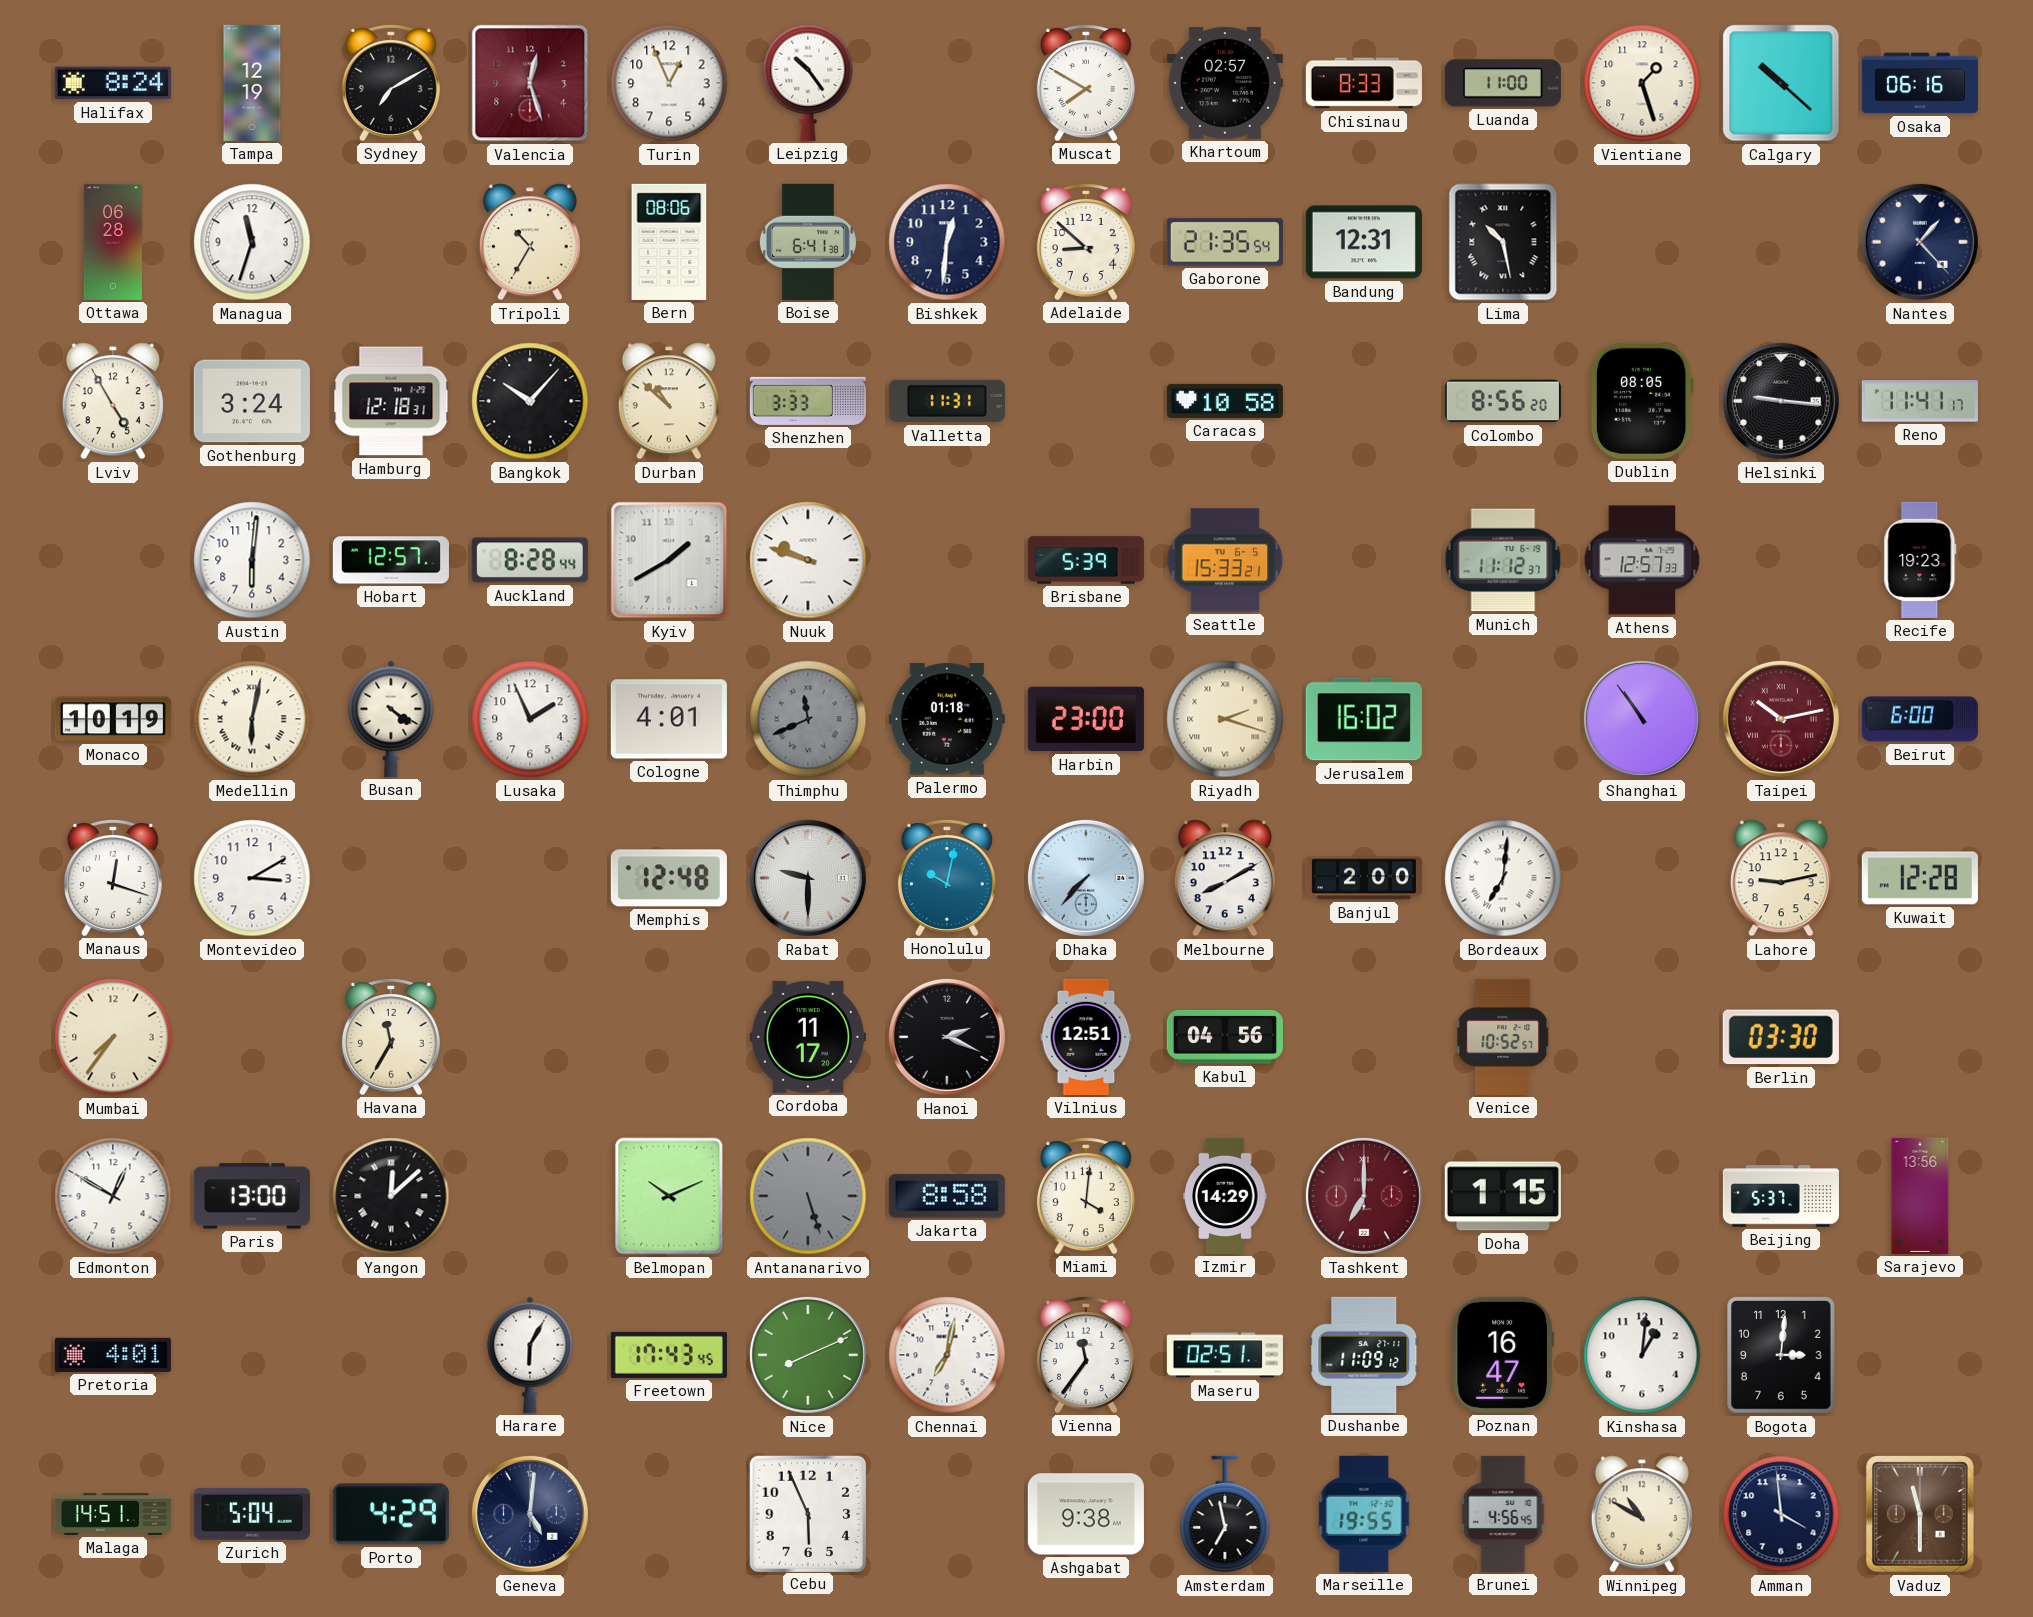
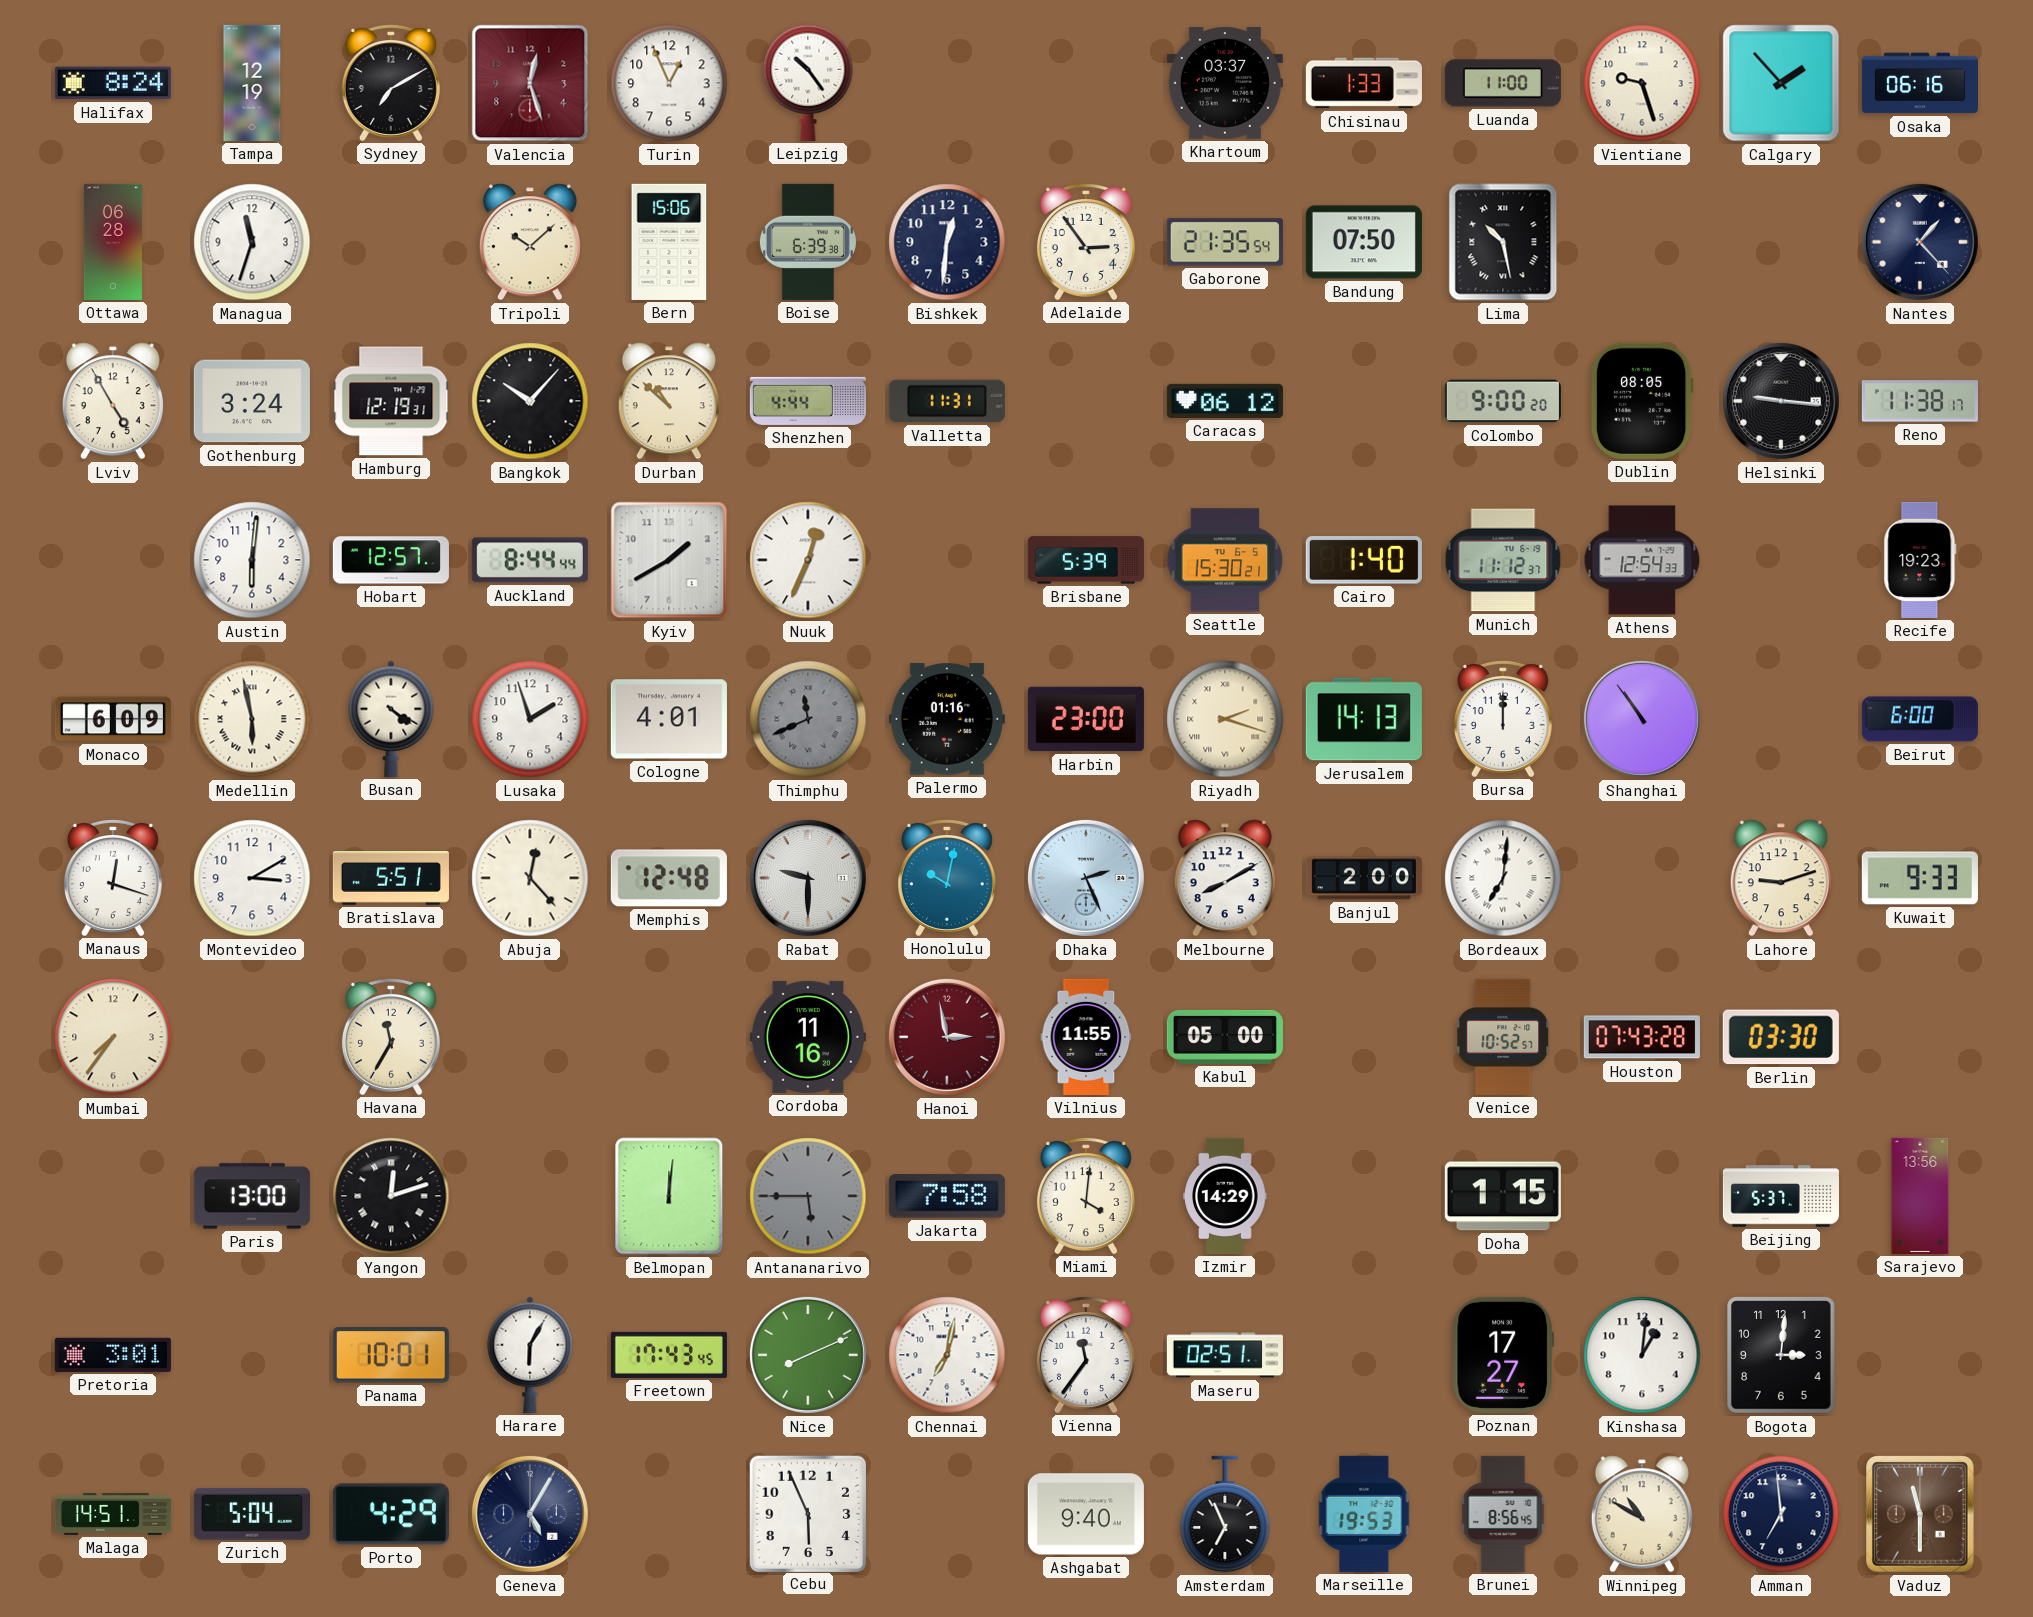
Muscat: 7:50 -> none
Khartoum: 02:57 -> 03:37
Chisinau: 8:33 -> 1:33
Vientiane: 1:27 -> 9:27
Calgary: 10:22 -> 1:53
Tripoli: 10:35 -> 10:08
Bern: 08:06 -> 15:06
Boise: 6:41 -> 6:39
Adelaide: 8:52 -> 2:54
Bandung: 12:31 -> 07:50
Hamburg: 12:18 -> 12:19
Shenzhen: 3:33 -> 4:44
Caracas: 10:58 -> 06:12
Colombo: 8:56 -> 9:00
Reno: 11:41 -> 11:38
Auckland: 8:28 -> 8:44
Nuuk: 9:48 -> 12:34
Seattle: 15:33 -> 15:30
Cairo: none -> 1:40
Athens: 12:57 -> 12:54
Monaco: 10:19 -> 6:09
Medellin: 6:02 -> 5:58
Lusaka: 1:56 -> 1:57
Palermo: 01:18 -> 01:16
Jerusalem: 16:02 -> 14:13
Bursa: none -> 12:00
Taipei: 10:13 -> none
Bratislava: none -> 5:51
Abuja: none -> 12:23
Dhaka: 7:37 -> 2:26
Lahore: 9:13 -> 9:12
Kuwait: 12:28 -> 9:33
Cordoba: 11:17 -> 11:16
Hanoi: 2:19 -> 2:58
Hanoi dial: black -> burgundy
Vilnius: 12:51 -> 11:55
Kabul: 04:56 -> 05:00
Houston: none -> 07:43
Edmonton: 12:50 -> none
Yangon: 12:08 -> 12:12
Belmopan: 10:11 -> 12:01
Antananarivo: 5:27 -> 5:45
Jakarta: 8:58 -> 7:58
Tashkent: 7:00 -> none
Pretoria: 4:01 -> 3:01
Panama: none -> 10:01
Dushanbe: 11:09 -> none
Poznan: 16:47 -> 17:27
Geneva: 5:01 -> 5:05
Ashgabat: 9:38 -> 9:40
Amsterdam: 6:58 -> 6:56
Marseille: 19:55 -> 19:53
Brunei: 4:56 -> 8:56
Amman: 3:59 -> 6:59
